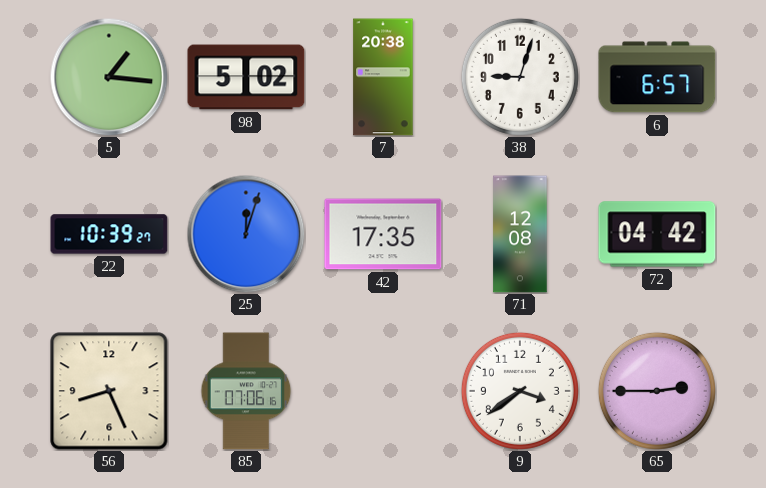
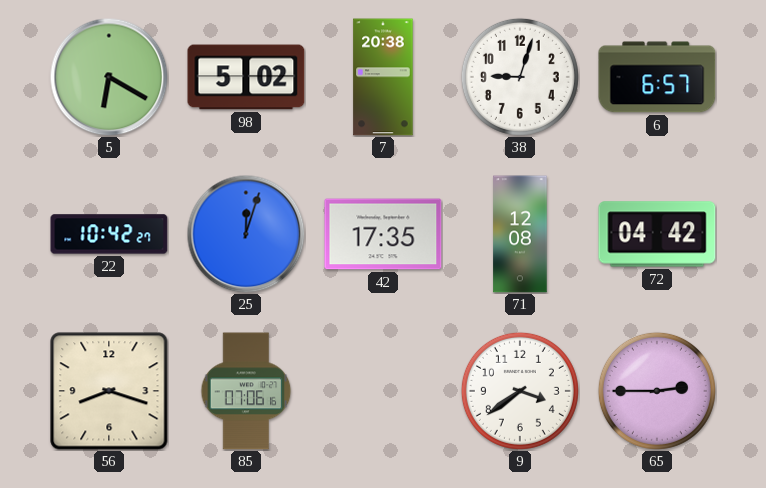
5: 1:16 -> 6:20
22: 10:39 -> 10:42
56: 8:26 -> 8:18
